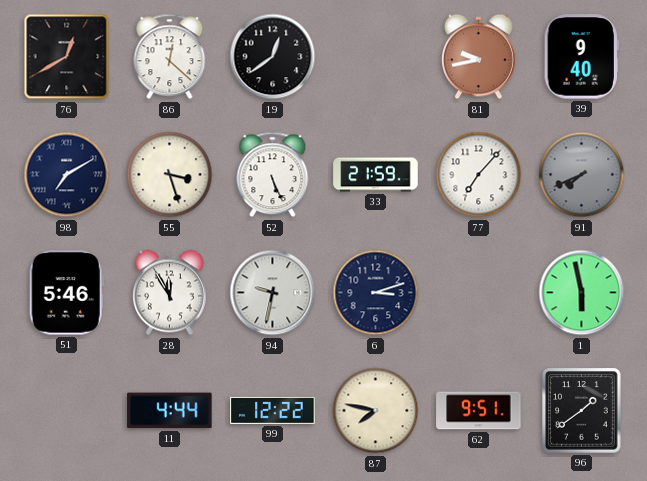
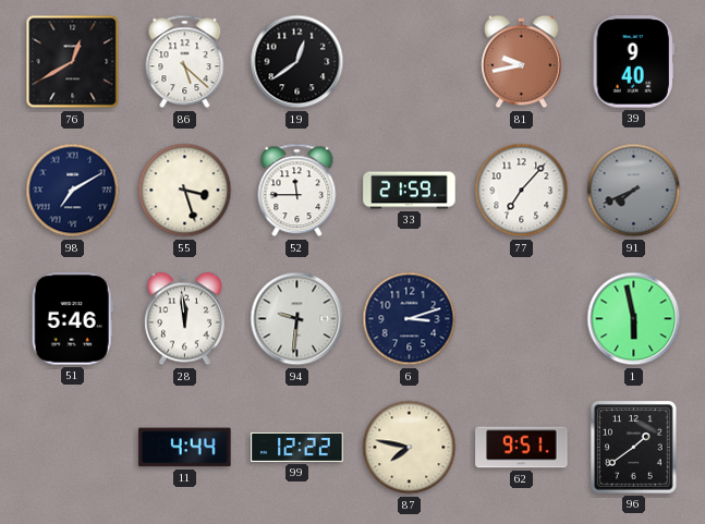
86: 12:22 -> 5:22
52: 5:26 -> 11:45
28: 11:55 -> 11:59
94: 9:32 -> 9:31
